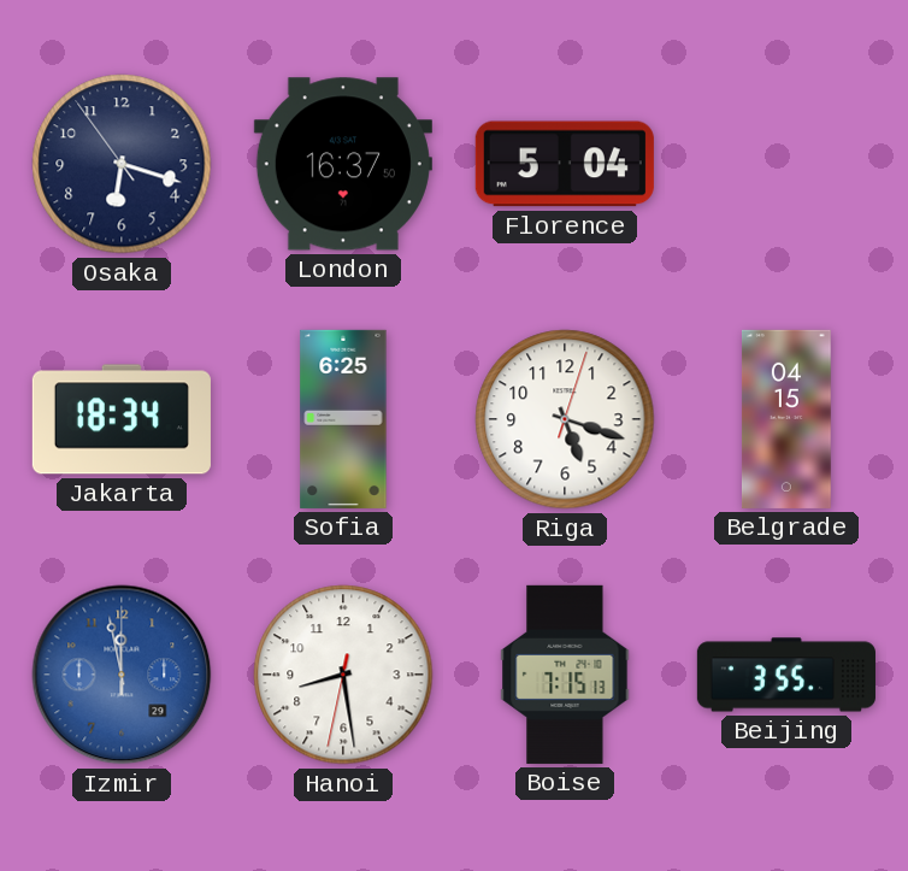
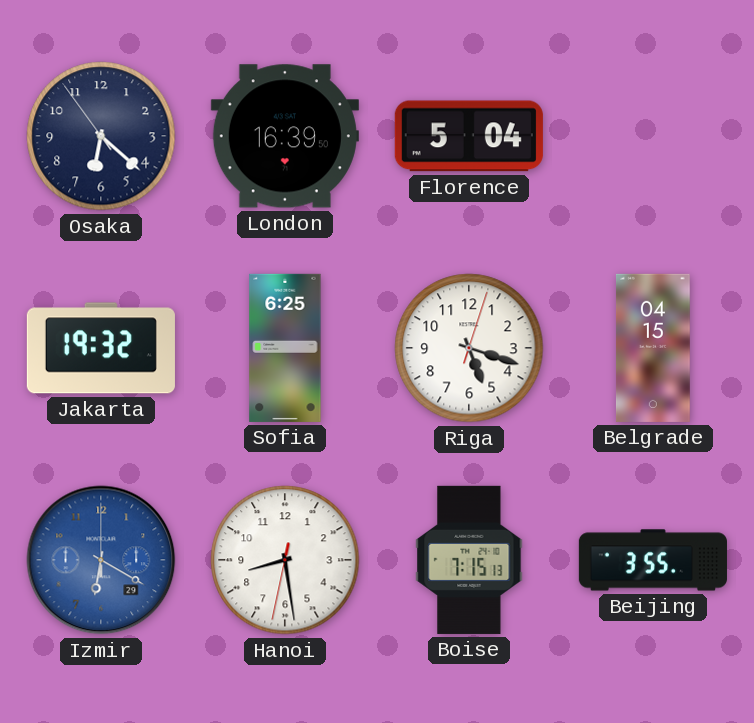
Osaka: 6:17 -> 6:21
London: 16:37 -> 16:39
Jakarta: 18:34 -> 19:32
Izmir: 11:58 -> 6:20
